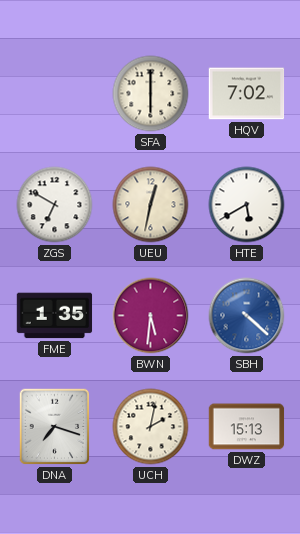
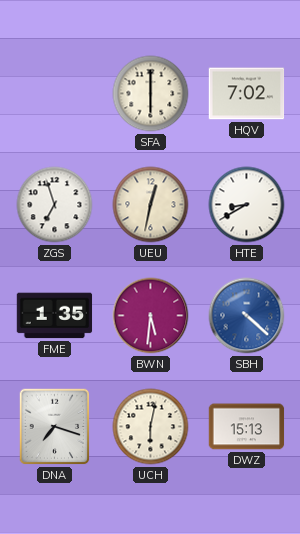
ZGS: 6:50 -> 6:57
HTE: 5:40 -> 8:40
UCH: 2:02 -> 6:02
